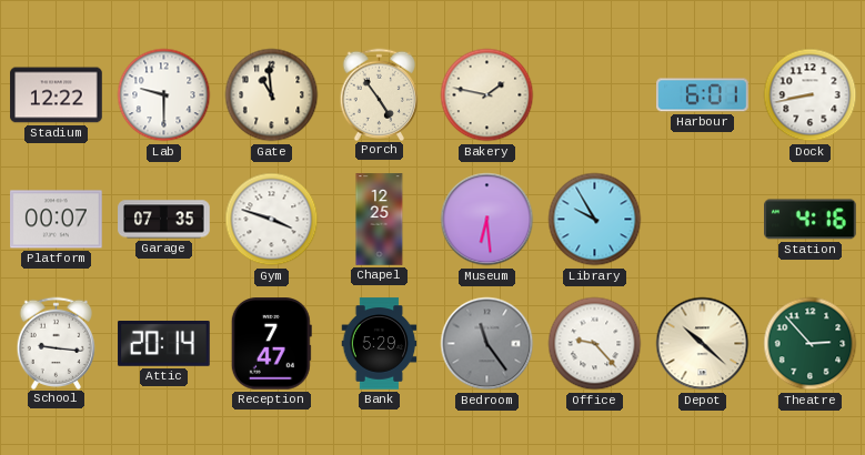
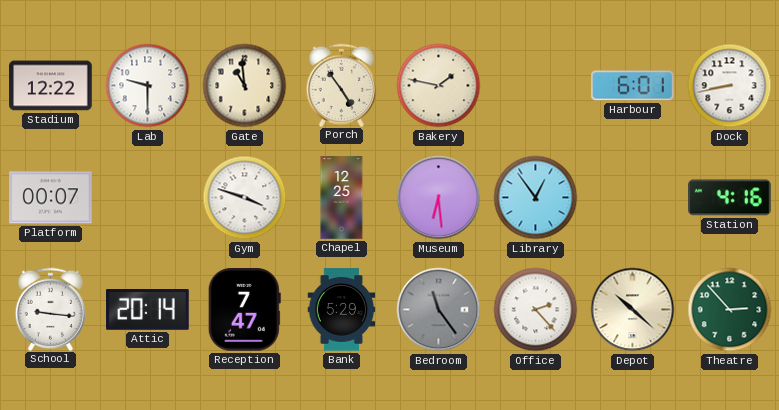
Garage: 07:35 -> none
Library: 9:55 -> 12:54
Office: 9:23 -> 2:23
